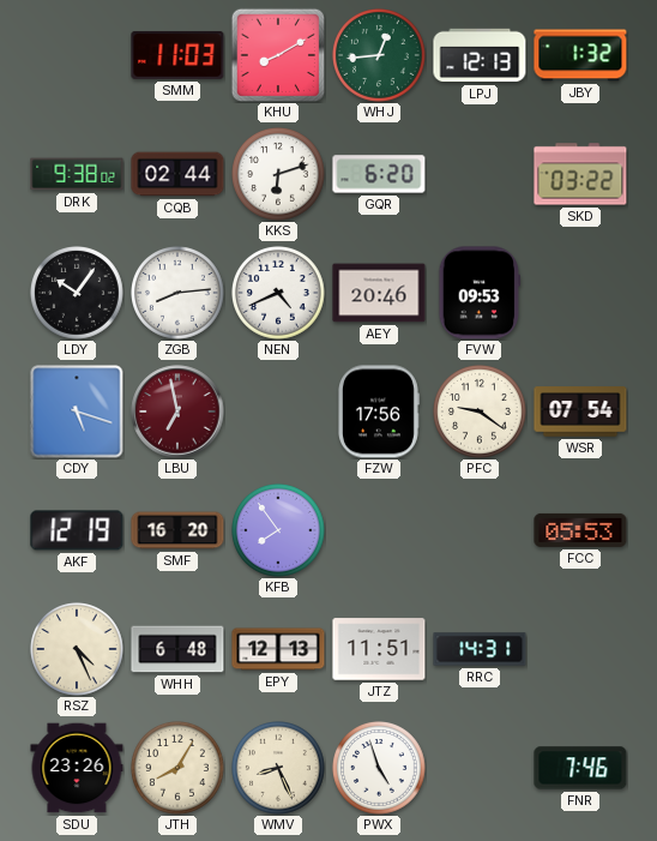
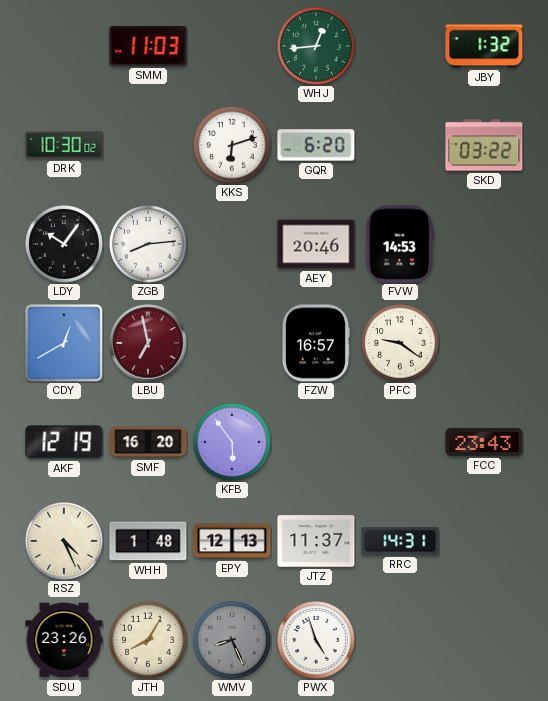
KHU: 8:10 -> none
LPJ: 12:13 -> none
DRK: 9:38 -> 10:30
CQB: 02:44 -> none
NEN: 4:41 -> none
FVW: 09:53 -> 14:53
CDY: 5:18 -> 12:40
FZW: 17:56 -> 16:57
WSR: 07:54 -> none
KFB: 7:54 -> 5:54
FCC: 05:53 -> 23:43
WHH: 6:48 -> 1:48
JTZ: 11:51 -> 11:37
WMV dial: cream -> grey
FNR: 7:46 -> none
